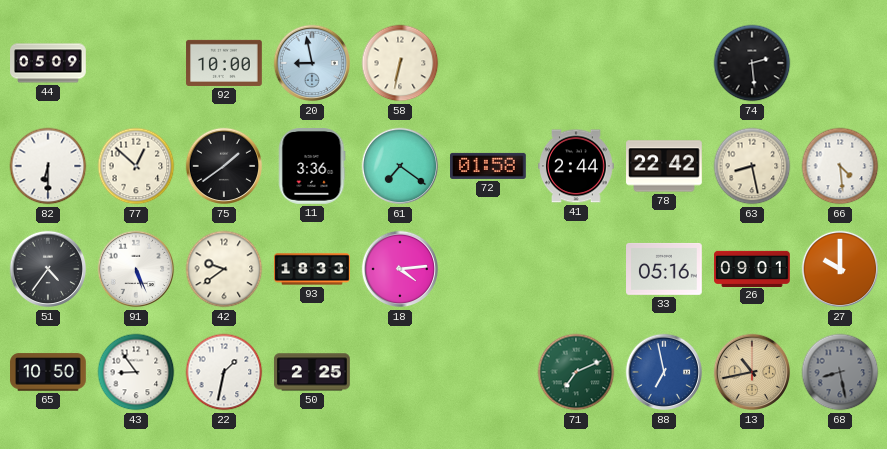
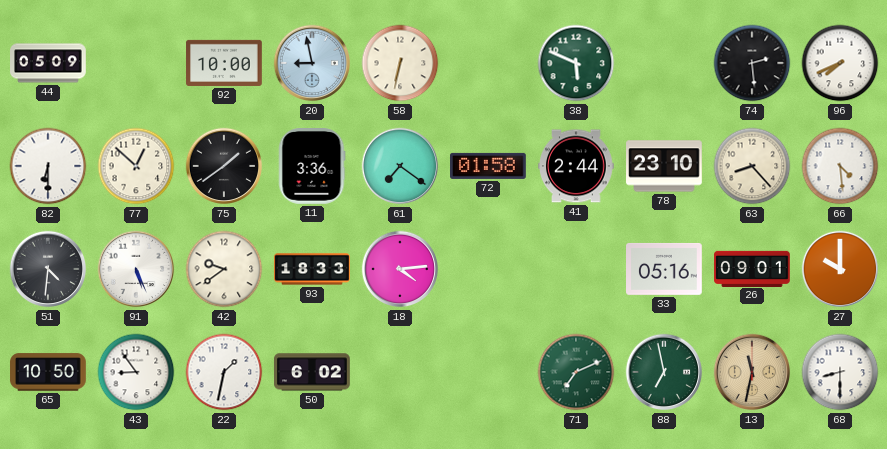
38: none -> 5:49
96: none -> 7:41
78: 22:42 -> 23:10
63: 8:28 -> 8:23
51: 4:36 -> 4:31
50: 2:25 -> 6:02
88 dial: blue -> green
13: 10:43 -> 11:32
68: 8:28 -> 8:30
68 dial: grey -> white
